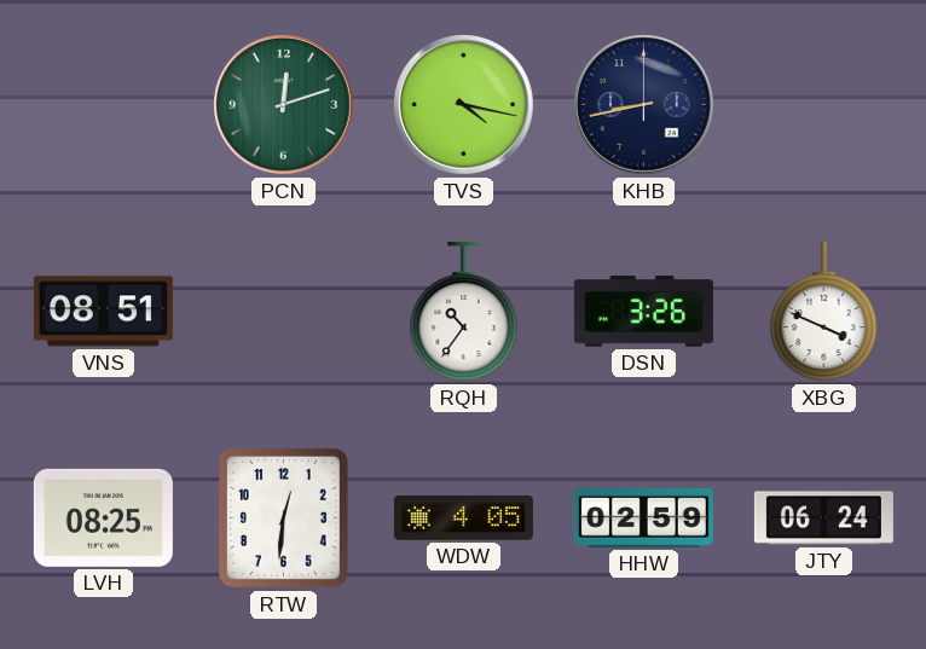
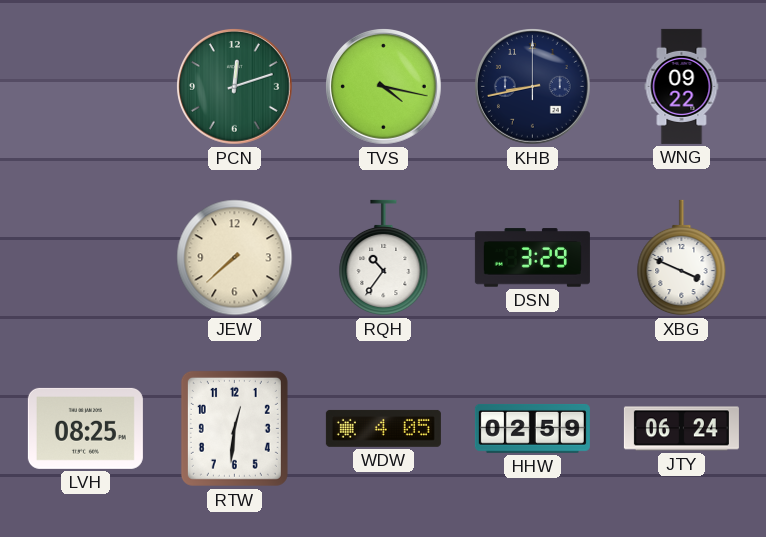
WNG: none -> 09:22
VNS: 08:51 -> none
JEW: none -> 7:38
DSN: 3:26 -> 3:29
